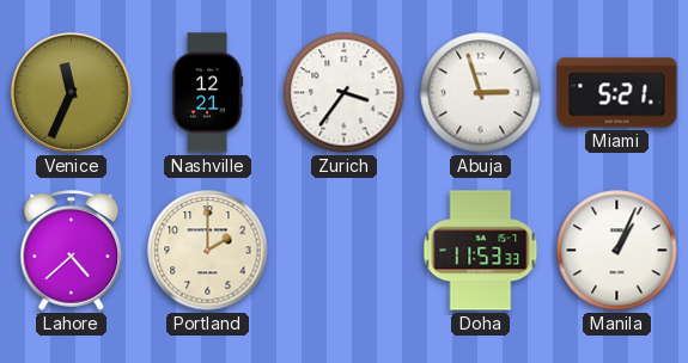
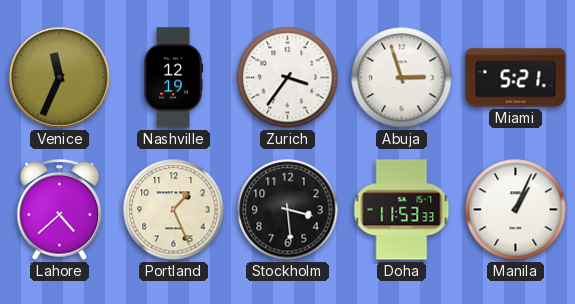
Nashville: 12:21 -> 12:19
Portland: 2:00 -> 1:26
Stockholm: none -> 3:29
